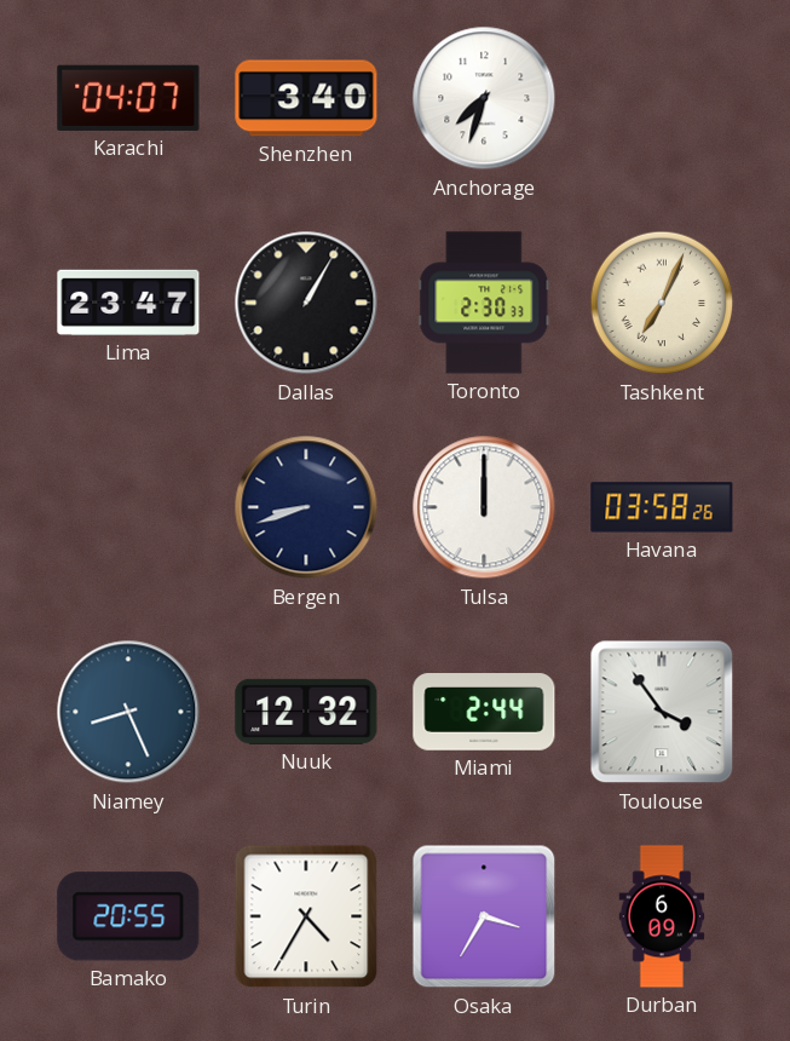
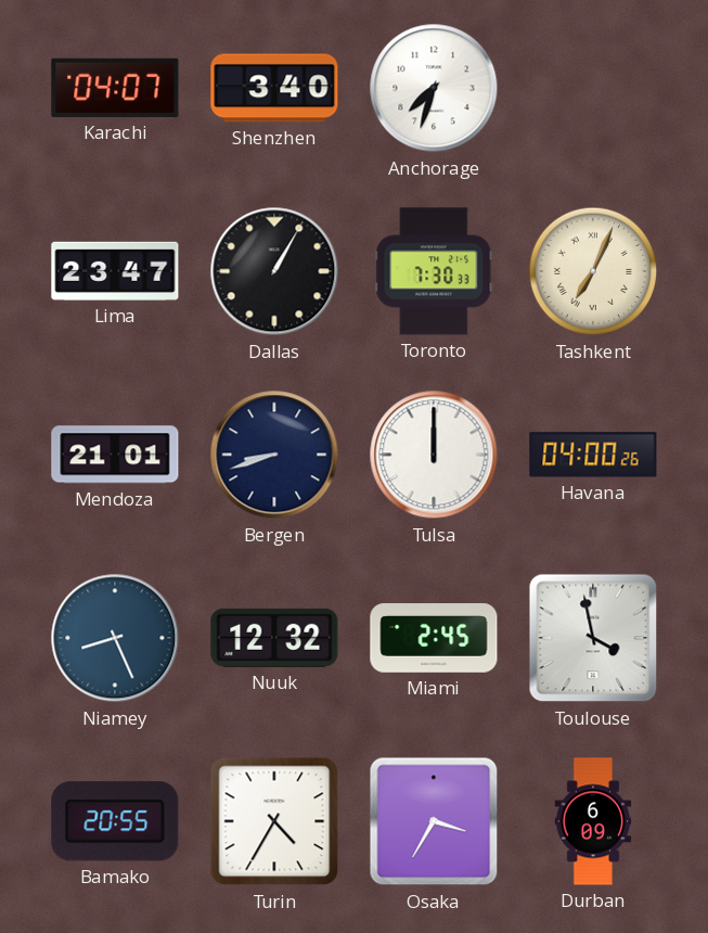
Toronto: 2:30 -> 7:30
Mendoza: none -> 21:01
Havana: 03:58 -> 04:00
Miami: 2:44 -> 2:45
Toulouse: 3:54 -> 3:58
